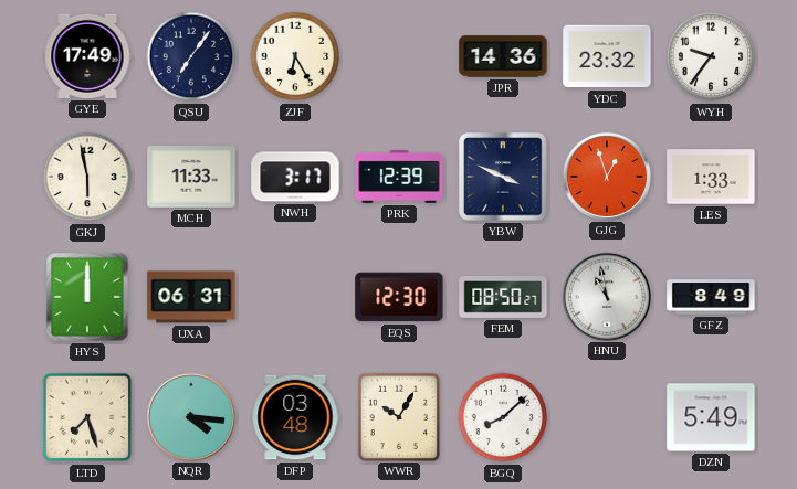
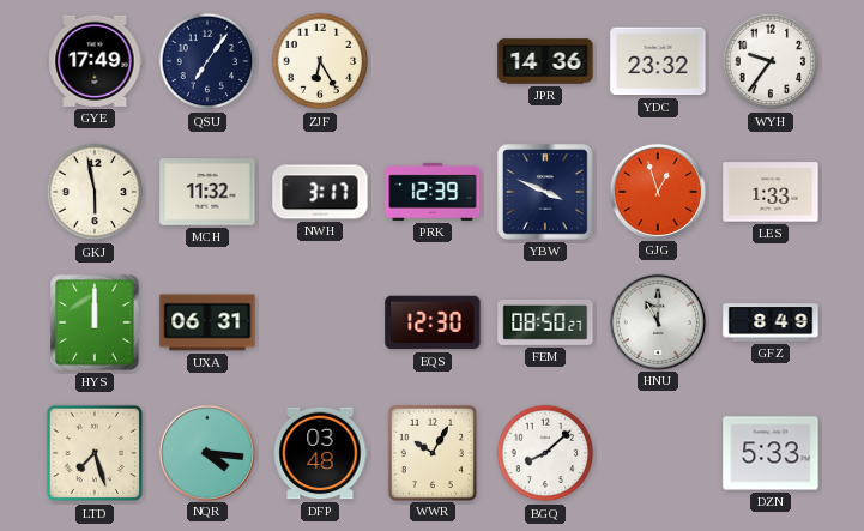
MCH: 11:33 -> 11:32
HNU: 10:58 -> 11:00
DZN: 5:49 -> 5:33
